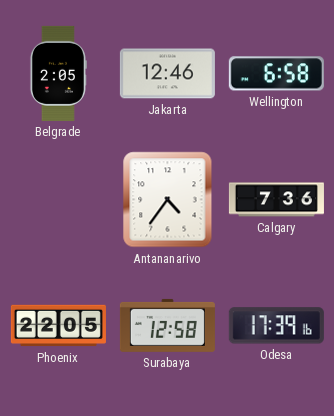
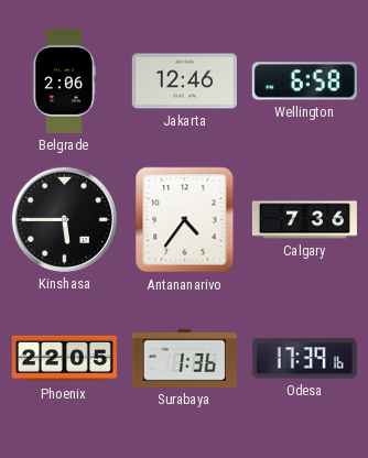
Belgrade: 2:05 -> 2:06
Kinshasa: none -> 5:45
Surabaya: 12:58 -> 1:36
